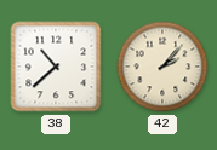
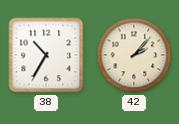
38: 10:38 -> 10:35
